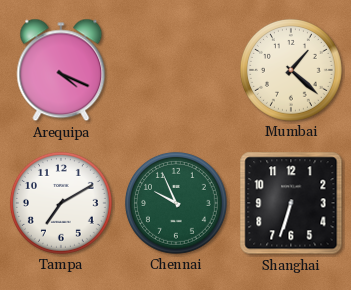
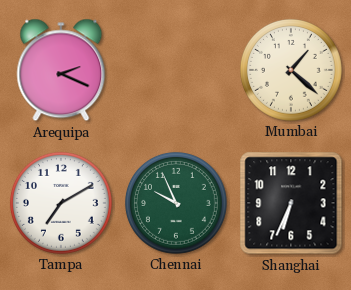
Arequipa: 4:19 -> 2:19
Shanghai: 6:33 -> 6:34
